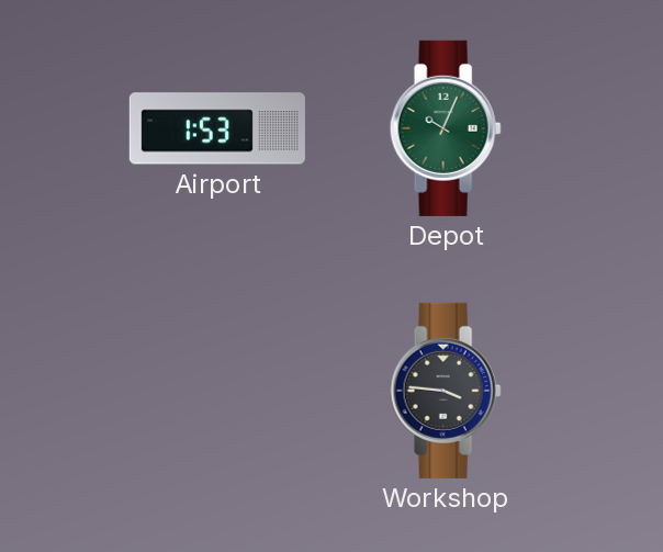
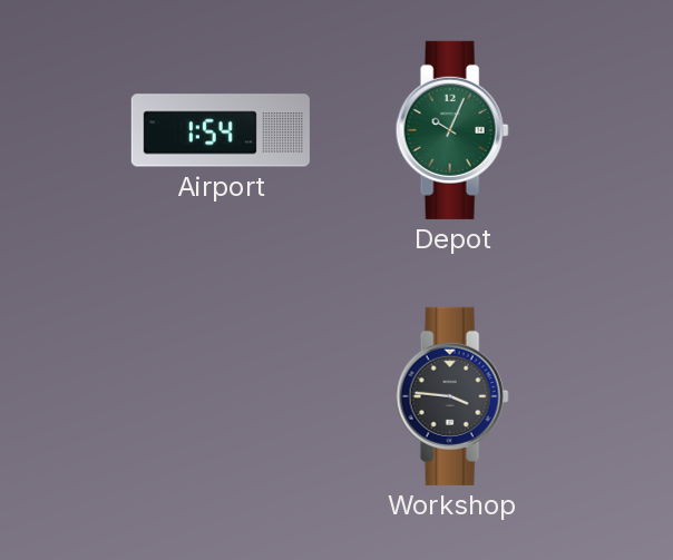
Airport: 1:53 -> 1:54
